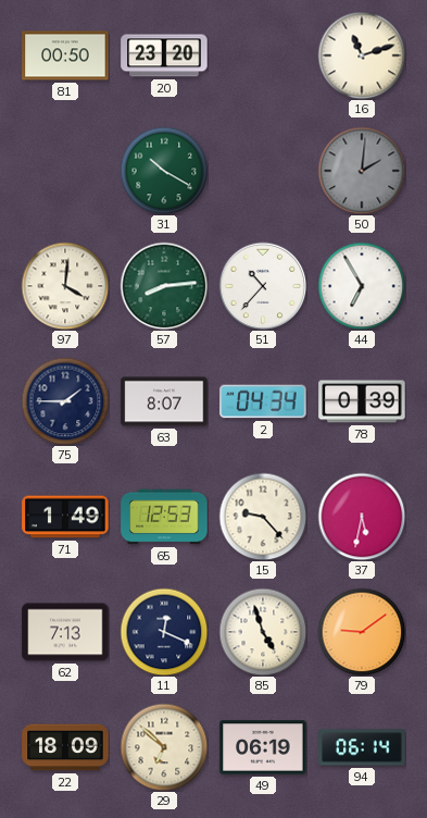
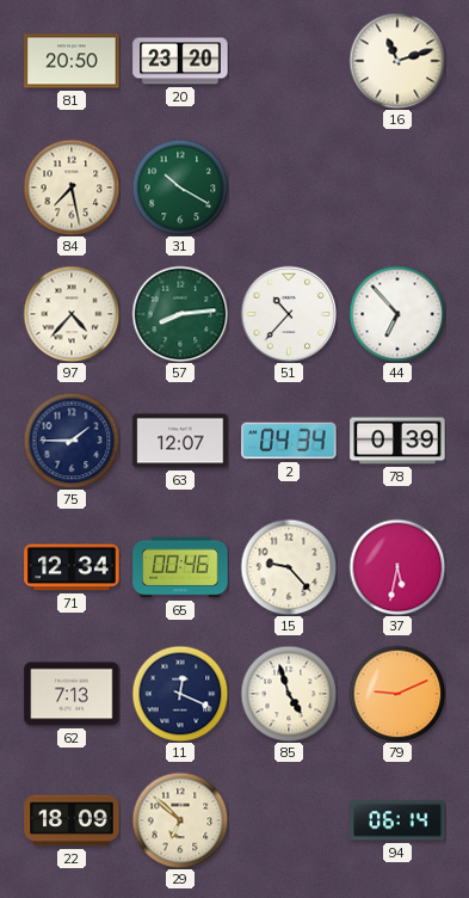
81: 00:50 -> 20:50
84: none -> 7:28
50: 2:01 -> none
97: 4:01 -> 4:37
44: 6:55 -> 6:53
63: 8:07 -> 12:07
71: 1:49 -> 12:34
65: 12:53 -> 00:46
79: 9:09 -> 9:11
49: 06:19 -> none
